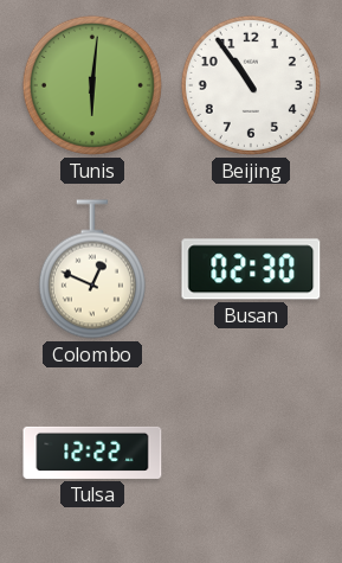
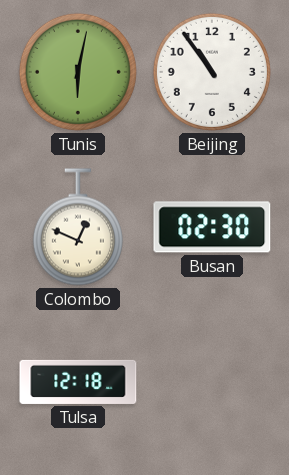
Tunis: 6:01 -> 6:02
Tulsa: 12:22 -> 12:18
